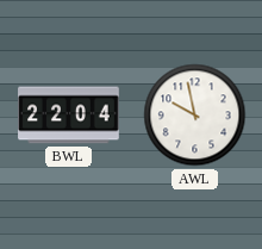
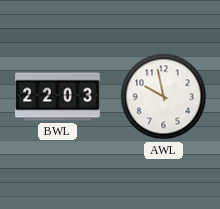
BWL: 22:04 -> 22:03
